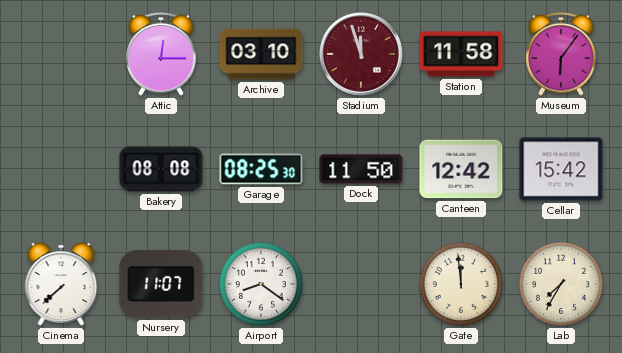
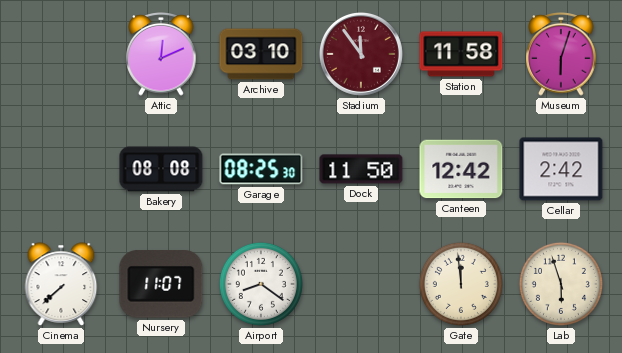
Attic: 12:15 -> 12:11
Stadium: 11:57 -> 11:54
Museum: 6:06 -> 6:03
Cellar: 15:42 -> 2:42
Lab: 7:35 -> 5:57
